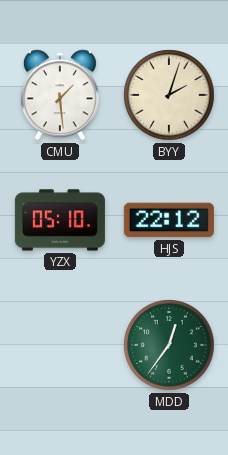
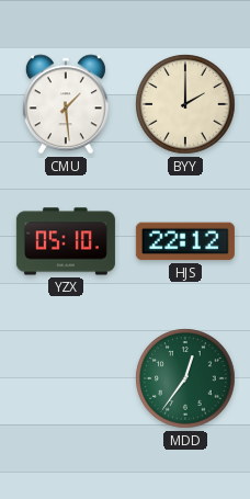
BYY: 2:03 -> 2:00
